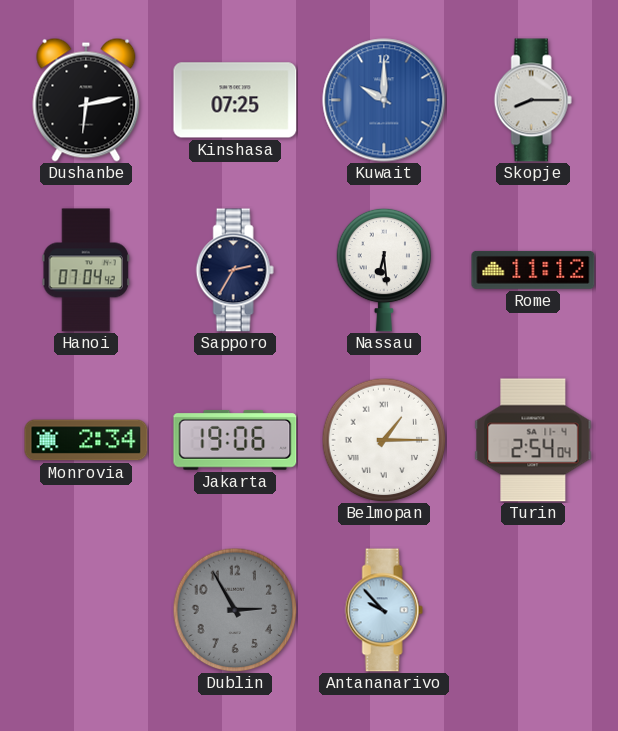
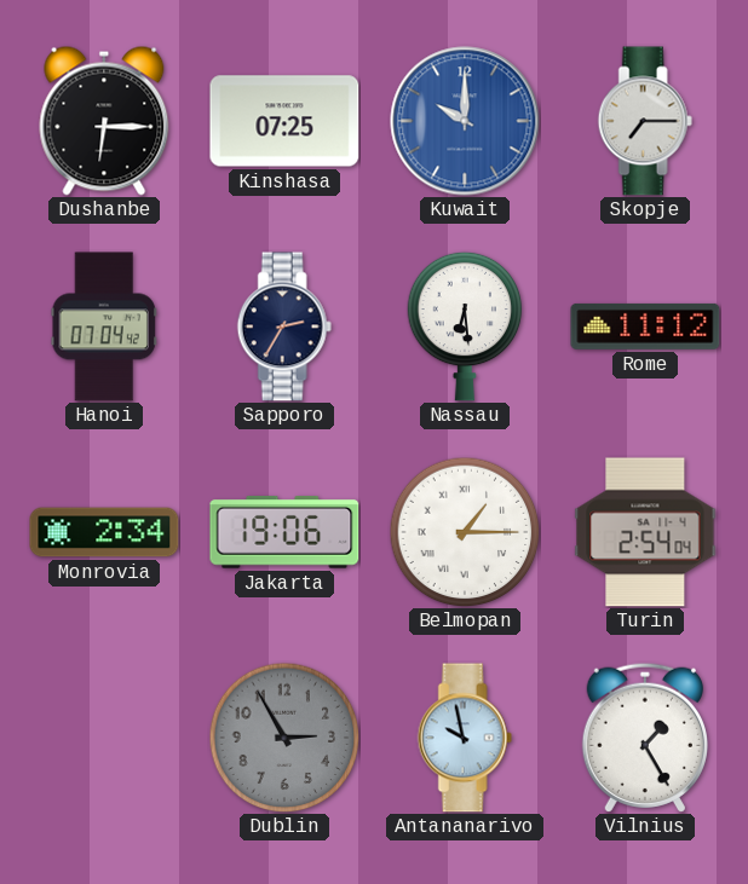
Dushanbe: 6:13 -> 6:15
Skopje: 8:15 -> 7:15
Antananarivo: 9:53 -> 9:58
Vilnius: none -> 1:25
